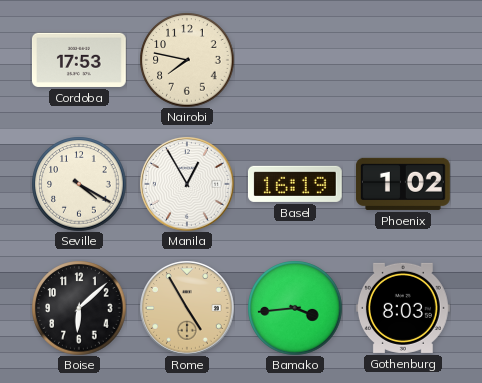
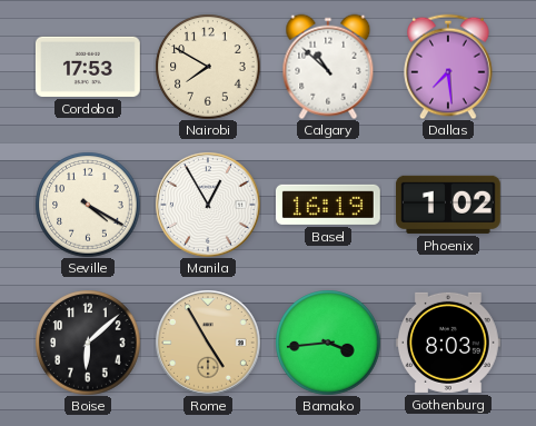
Nairobi: 7:47 -> 7:50
Calgary: none -> 10:52
Dallas: none -> 7:29
